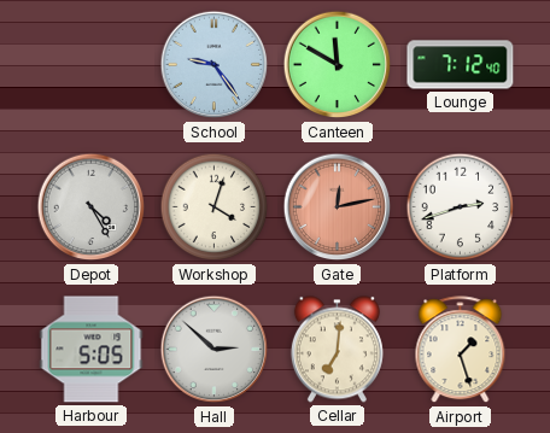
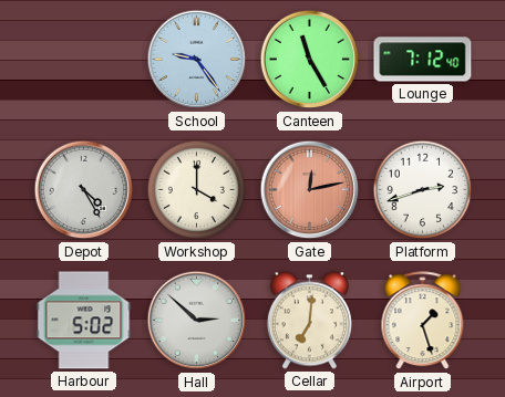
Canteen: 11:50 -> 11:25
Workshop: 4:03 -> 4:00
Harbour: 5:05 -> 5:02
